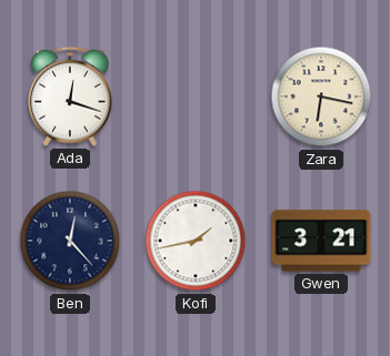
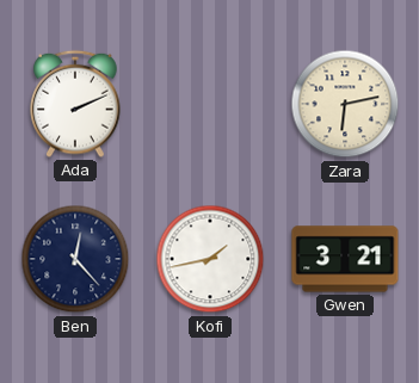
Ada: 12:18 -> 2:11
Zara: 6:17 -> 6:13
